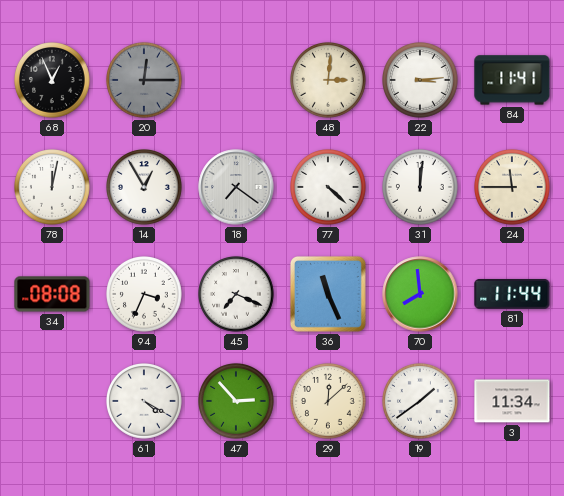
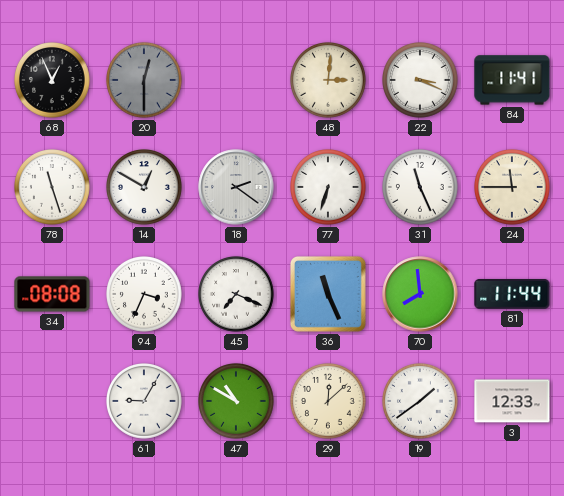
20: 12:15 -> 12:30
22: 3:14 -> 3:19
78: 12:02 -> 11:27
14: 12:55 -> 12:50
18: 7:21 -> 2:21
77: 4:22 -> 6:33
31: 12:01 -> 11:26
61: 4:20 -> 9:05
47: 2:53 -> 10:50
3: 11:34 -> 12:33
